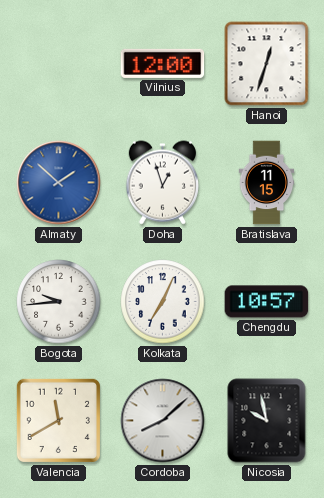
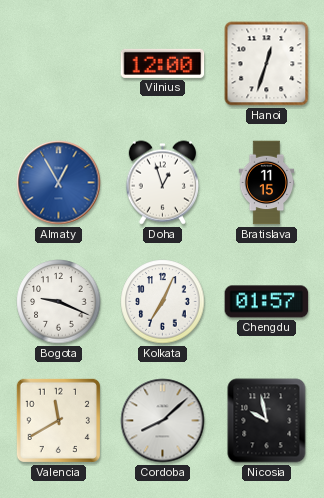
Almaty: 1:52 -> 12:55
Bogota: 9:44 -> 9:19
Chengdu: 10:57 -> 01:57
